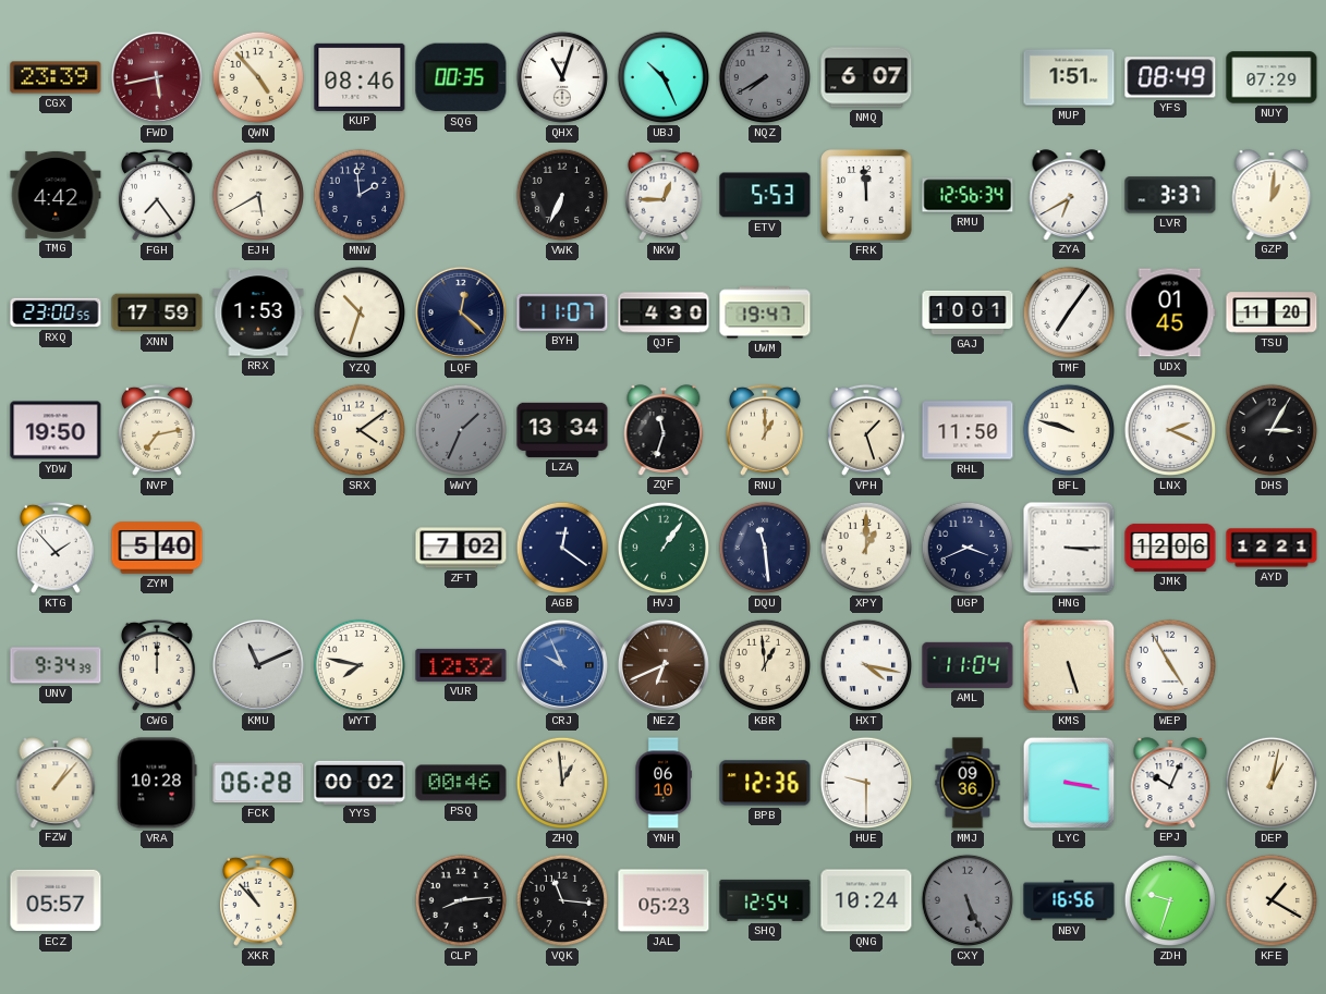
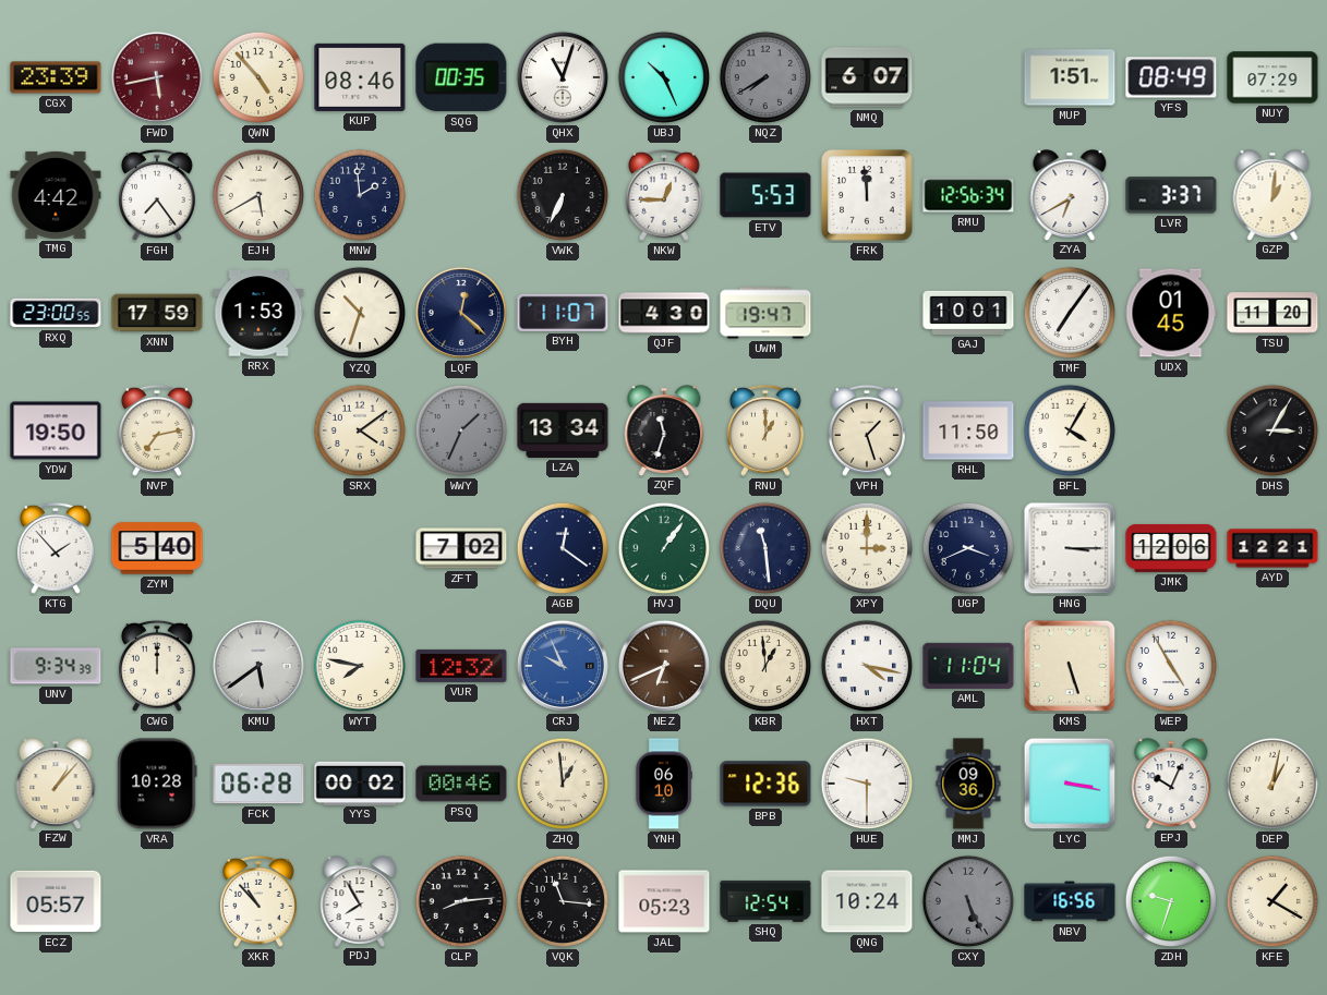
BFL: 9:48 -> 4:05
LNX: 2:19 -> none
XPY: 1:00 -> 3:00
KMU: 11:11 -> 5:39
PDJ: none -> 7:55
